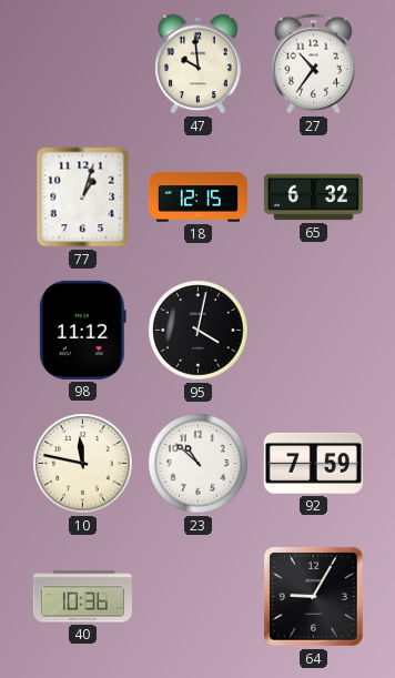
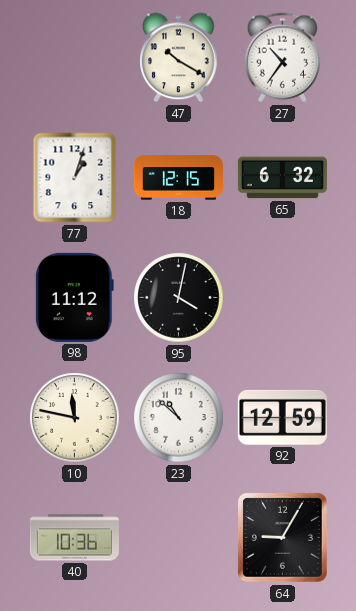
47: 9:59 -> 10:20
92: 7:59 -> 12:59
